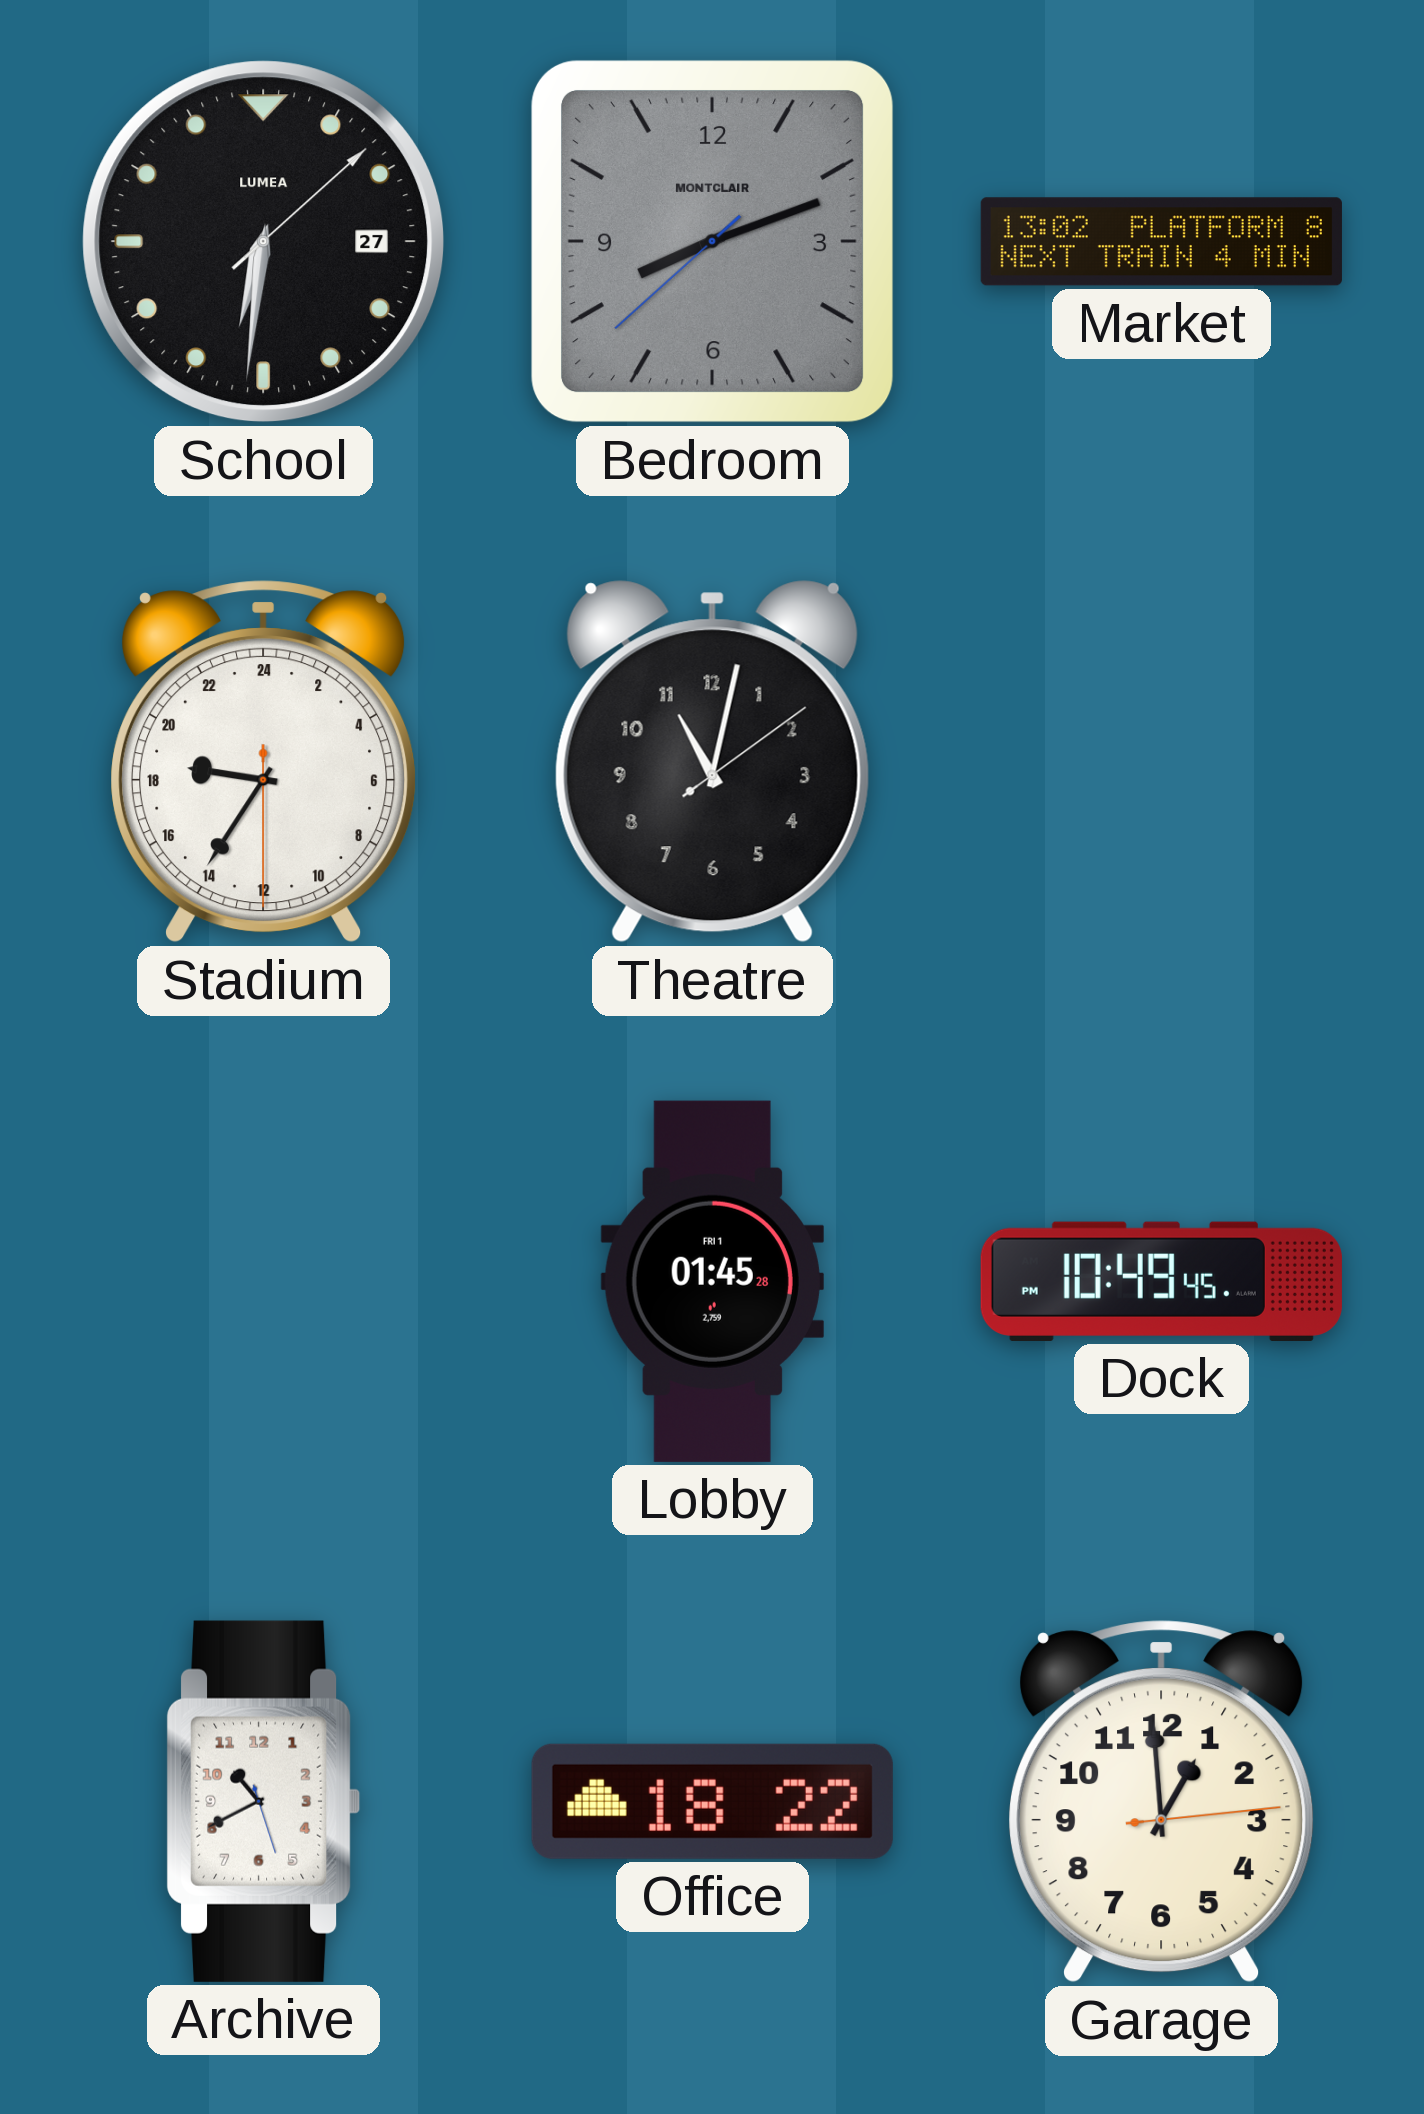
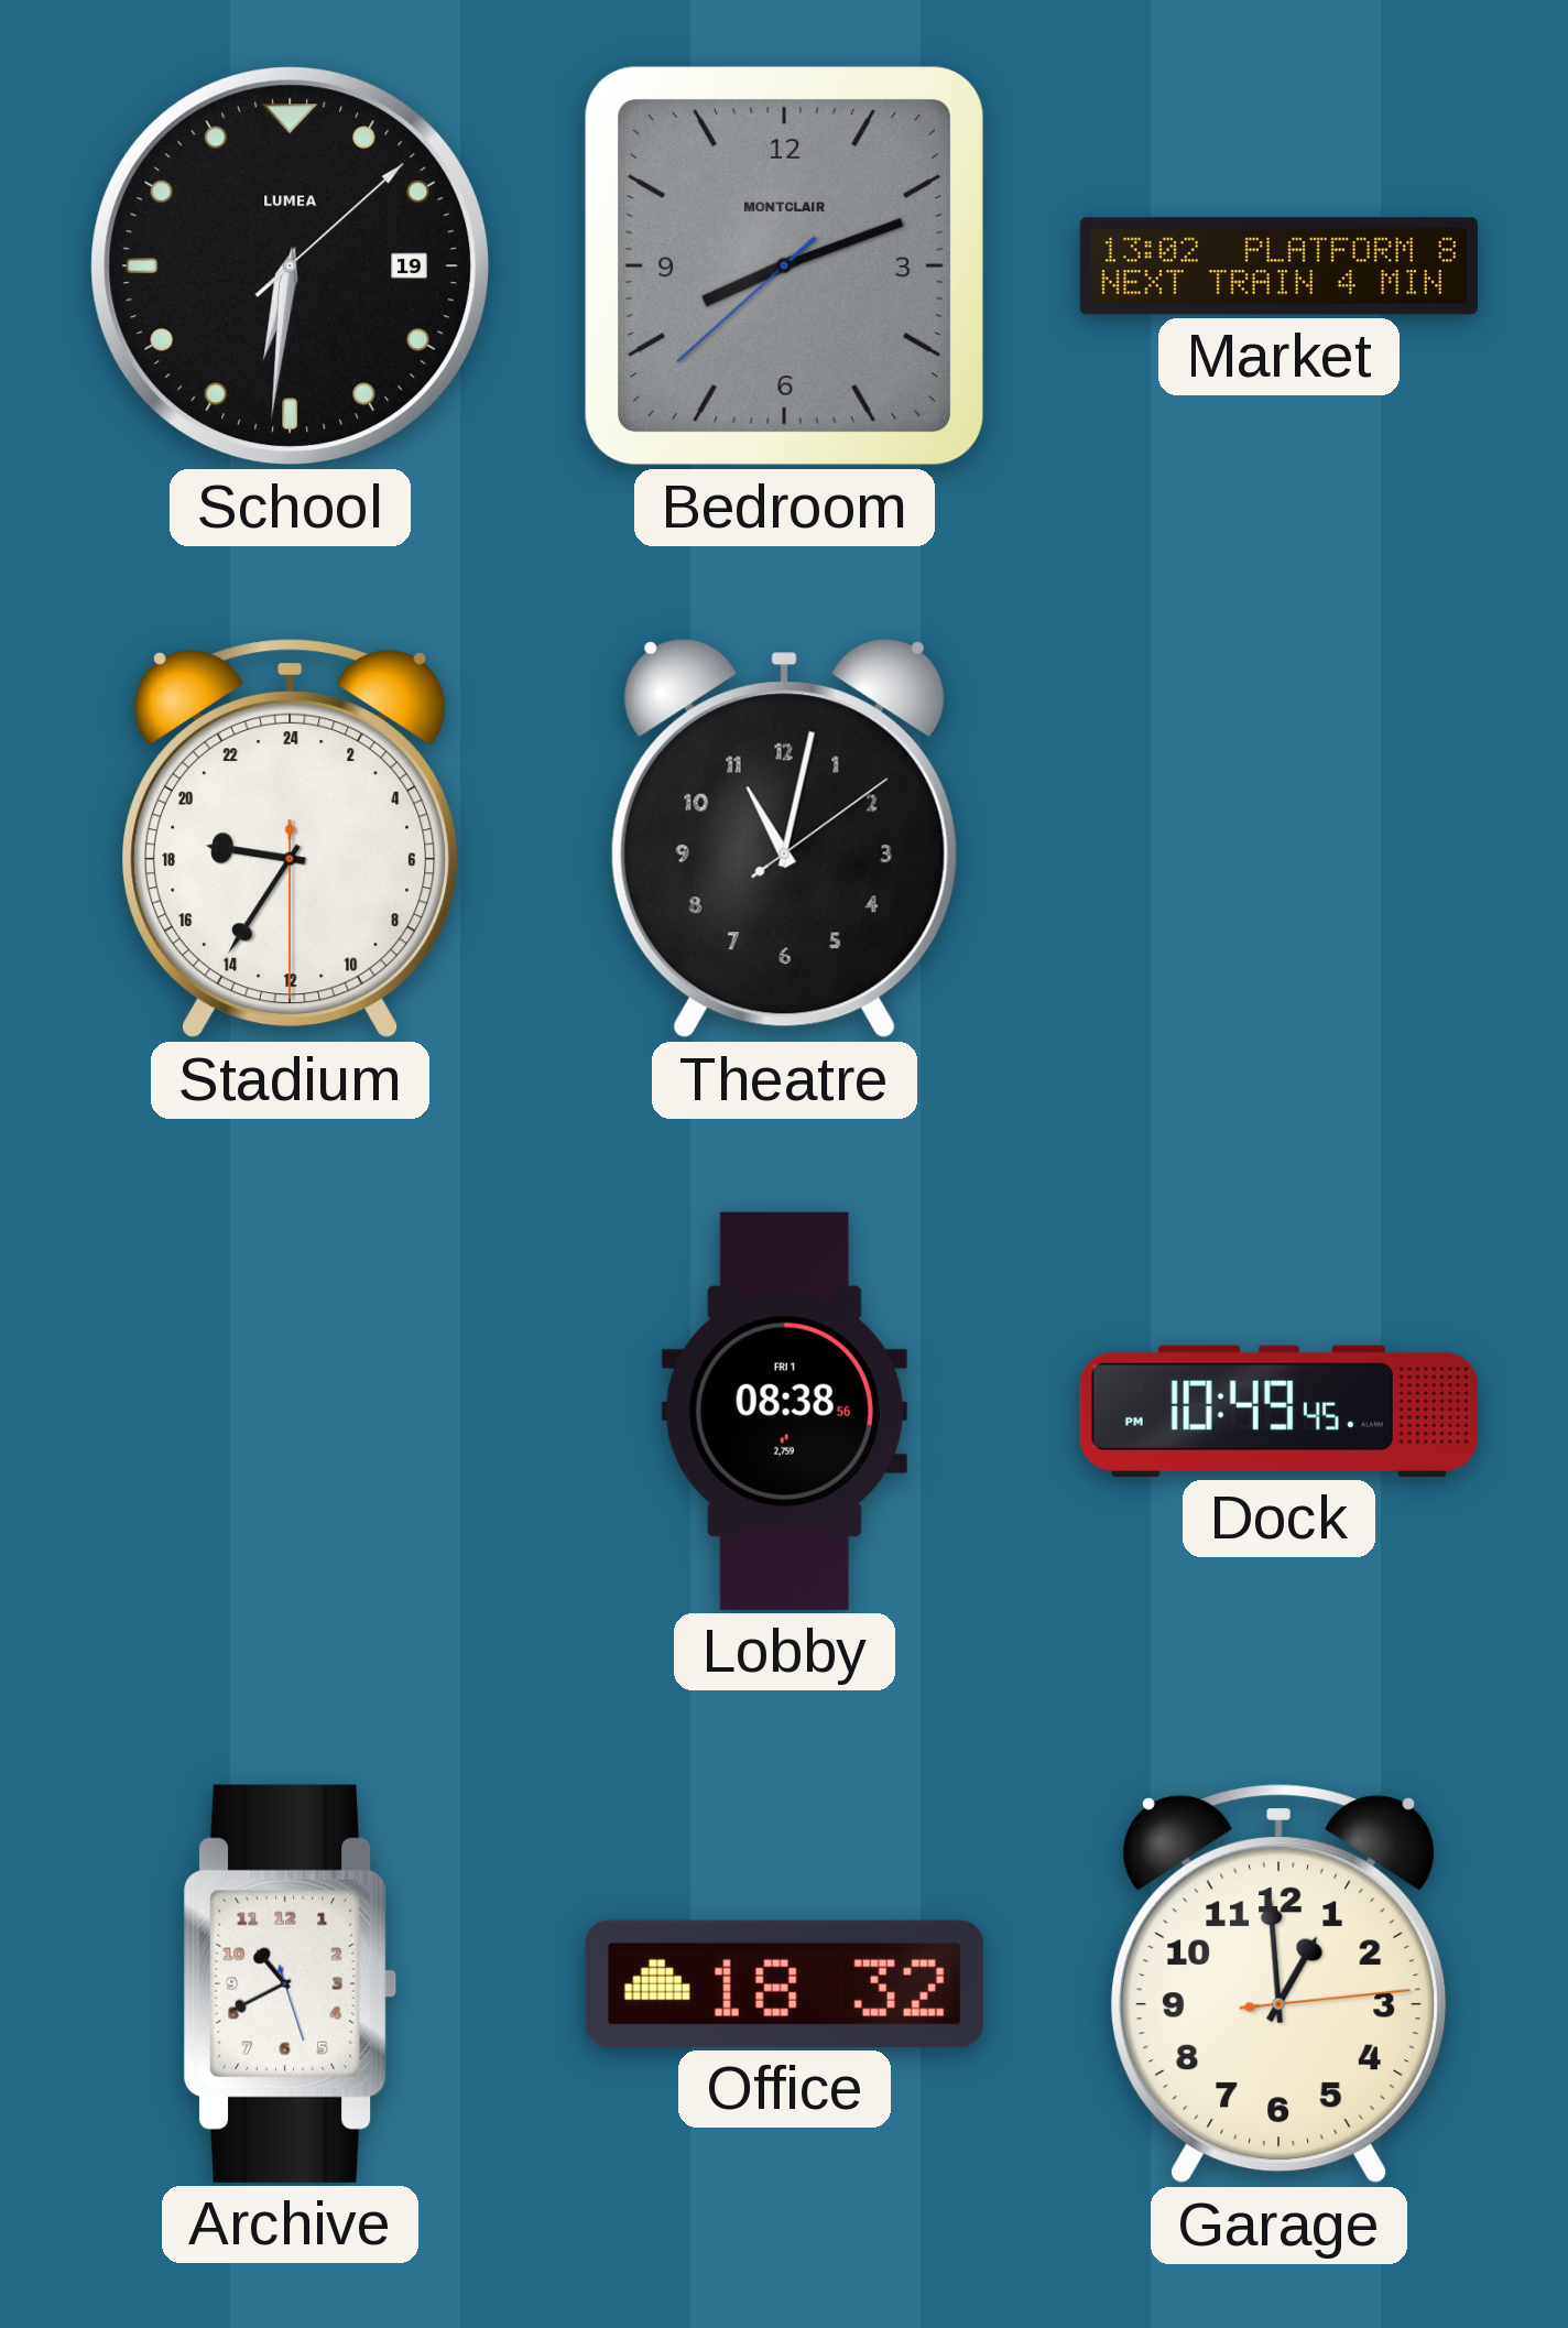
School date: 27 -> 19
Lobby: 01:45 -> 08:38
Office: 18:22 -> 18:32
